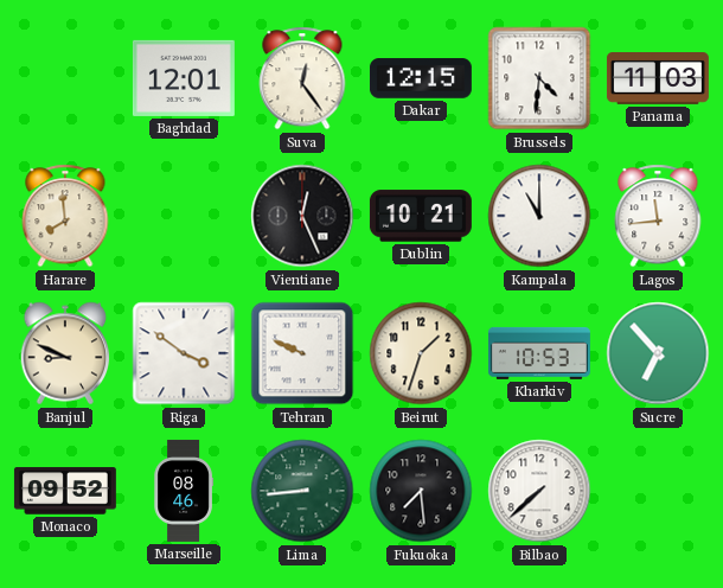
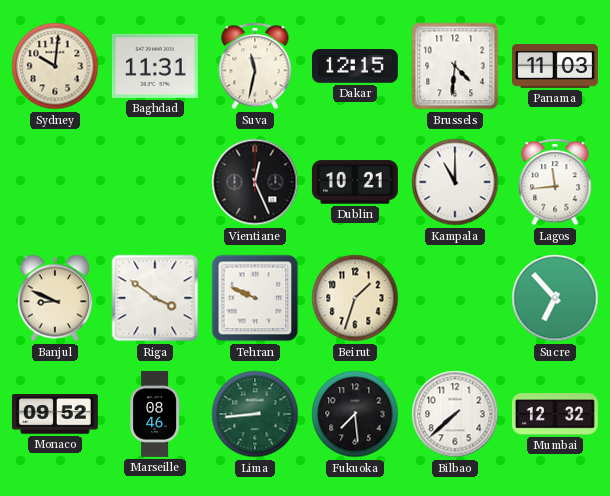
Sydney: none -> 10:01
Baghdad: 12:01 -> 11:31
Suva: 12:24 -> 11:32
Harare: 7:59 -> none
Kharkiv: 10:53 -> none
Mumbai: none -> 12:32
